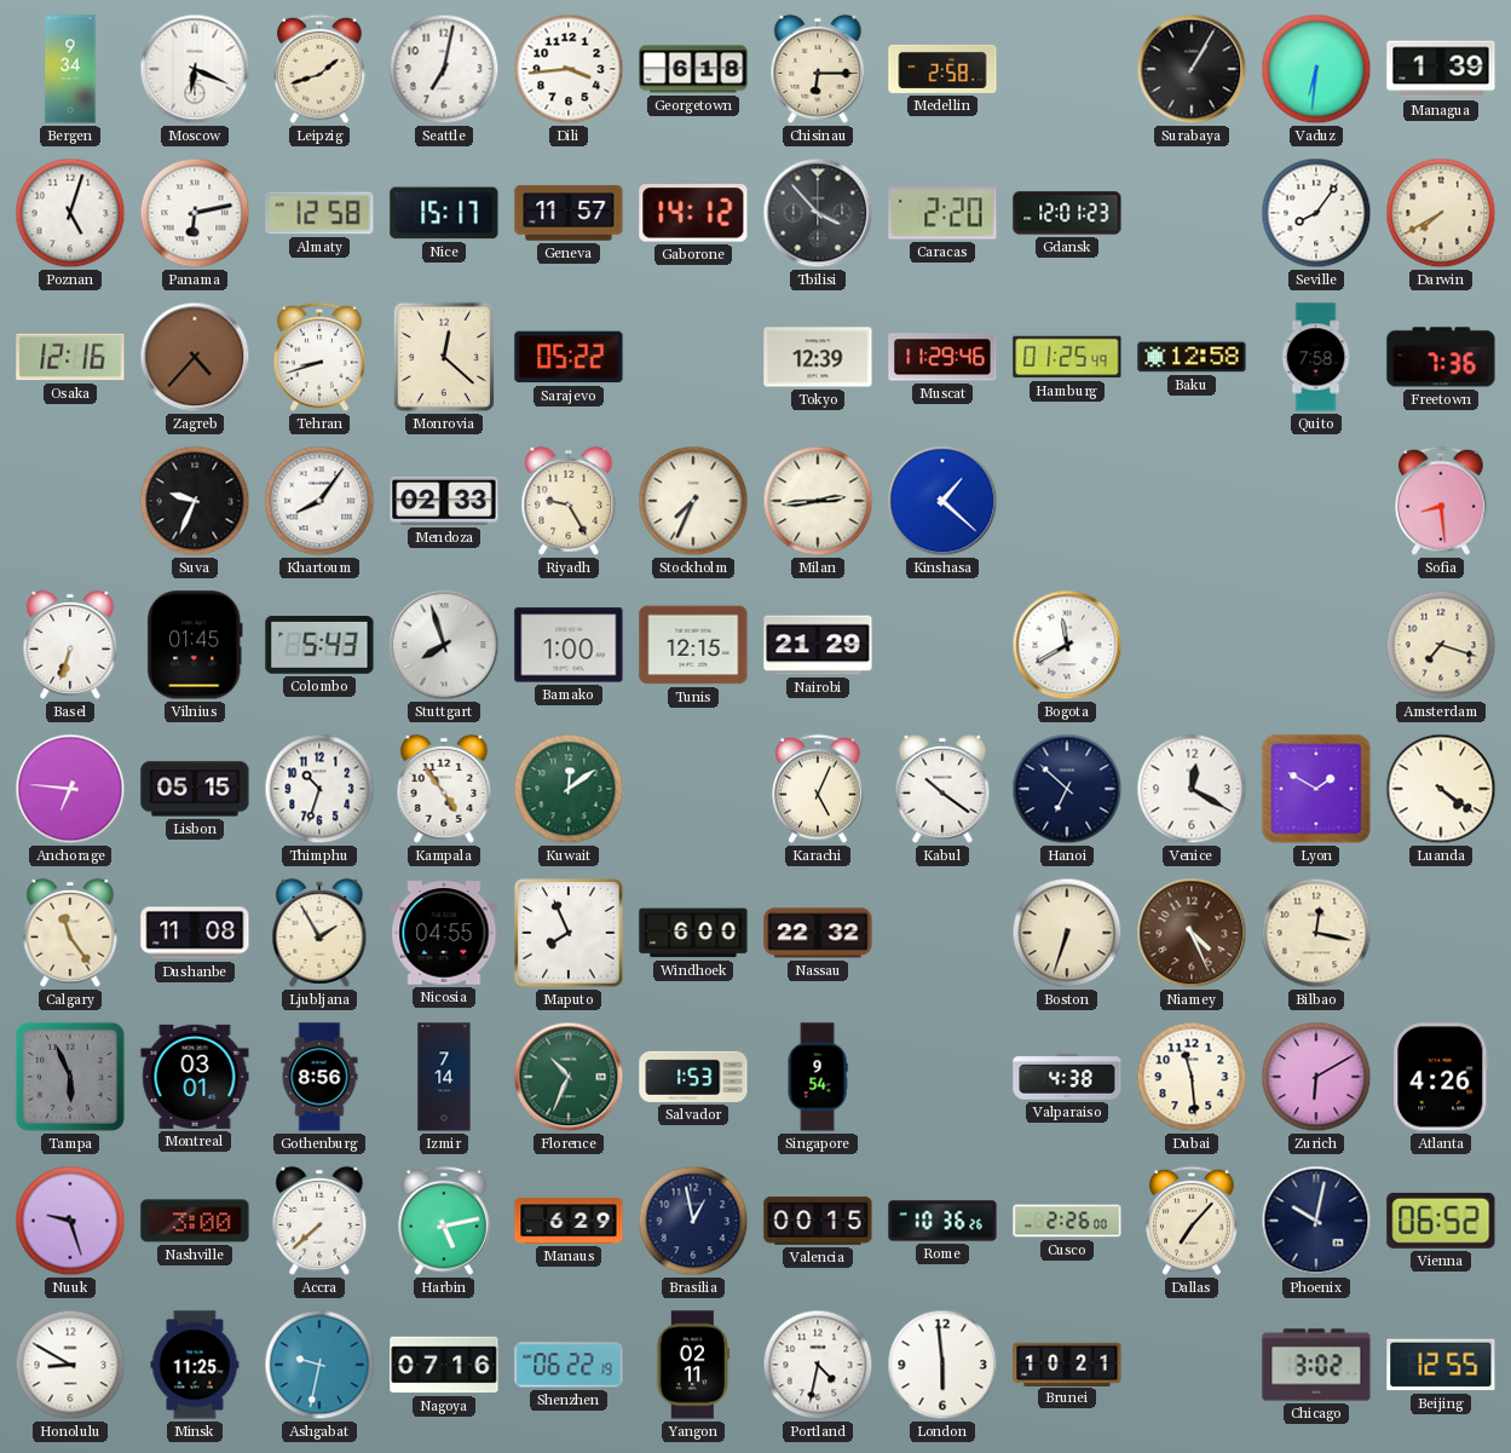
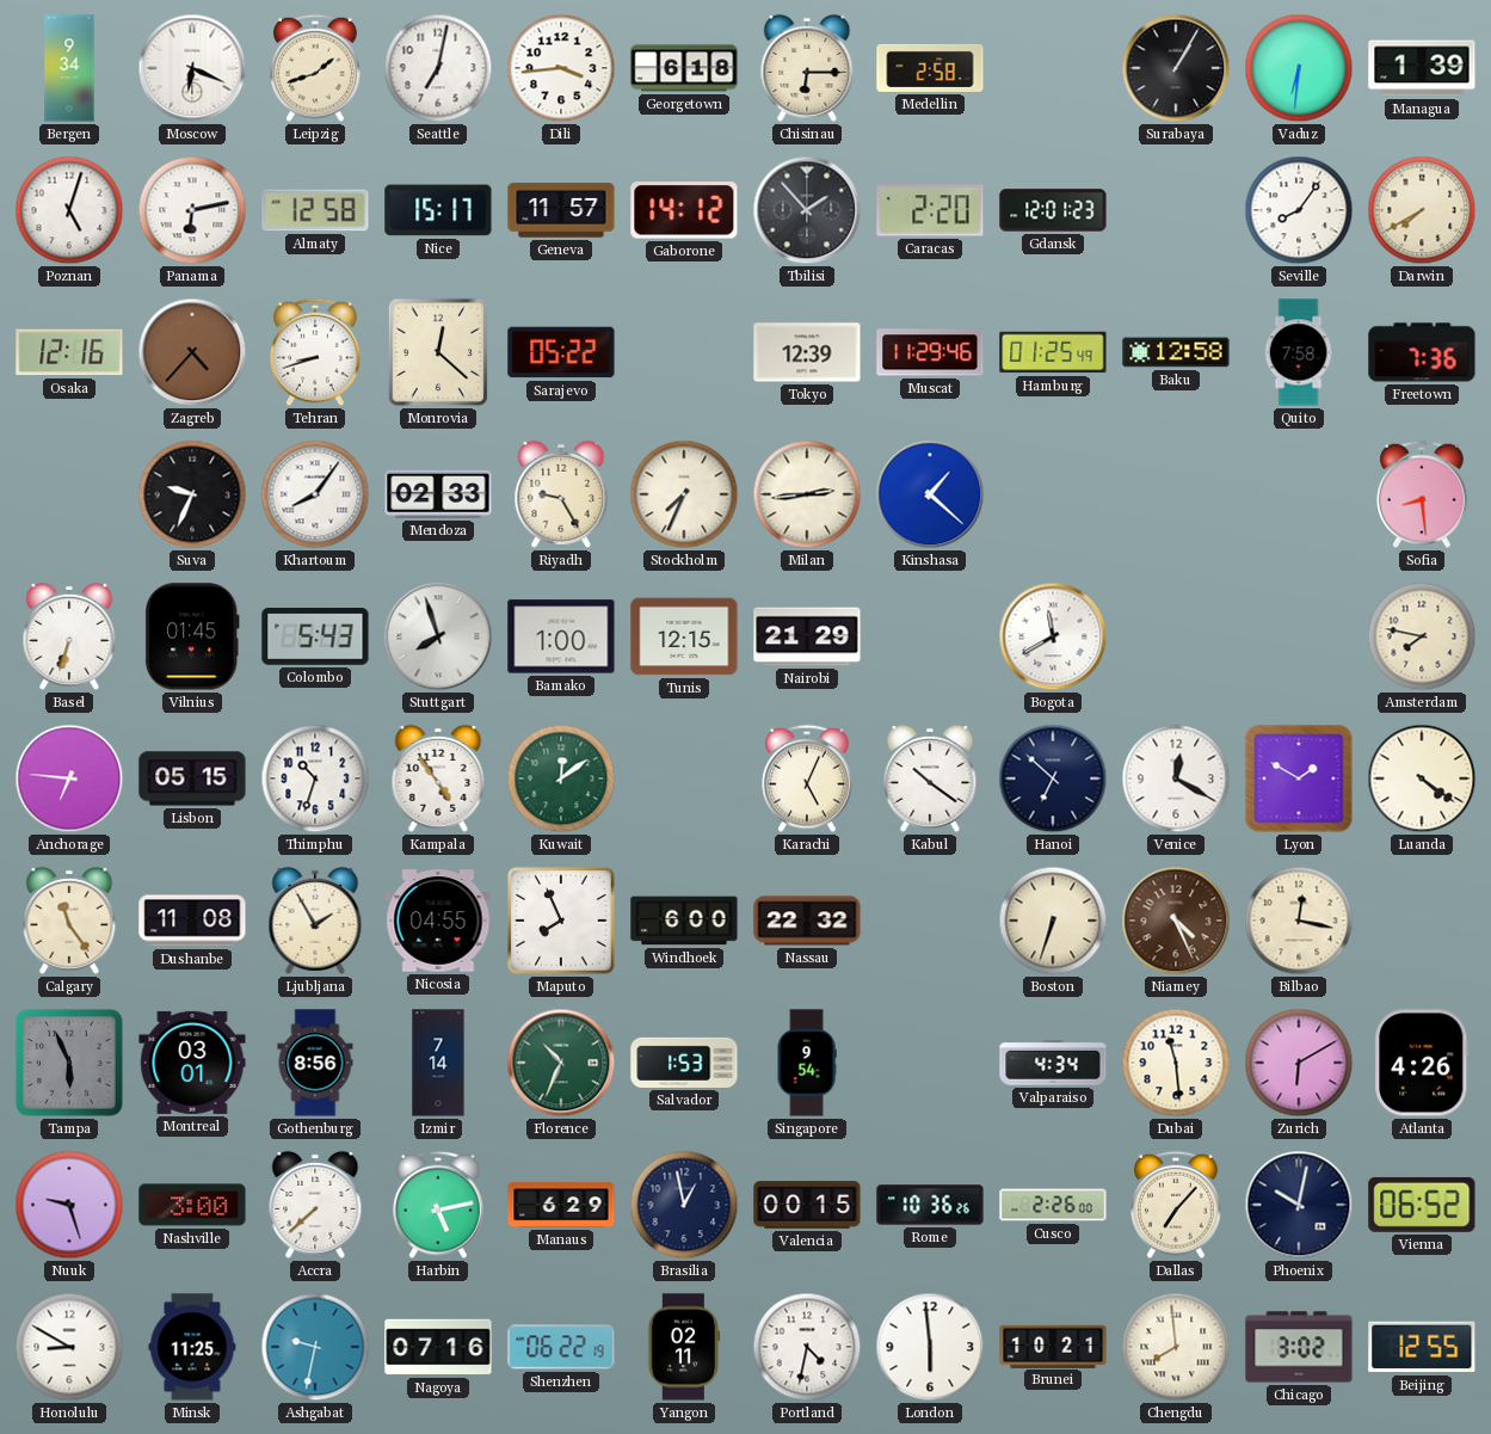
Tbilisi: 3:53 -> 1:53
Amsterdam: 7:18 -> 7:47
Valparaiso: 4:38 -> 4:34
Chengdu: none -> 7:59
